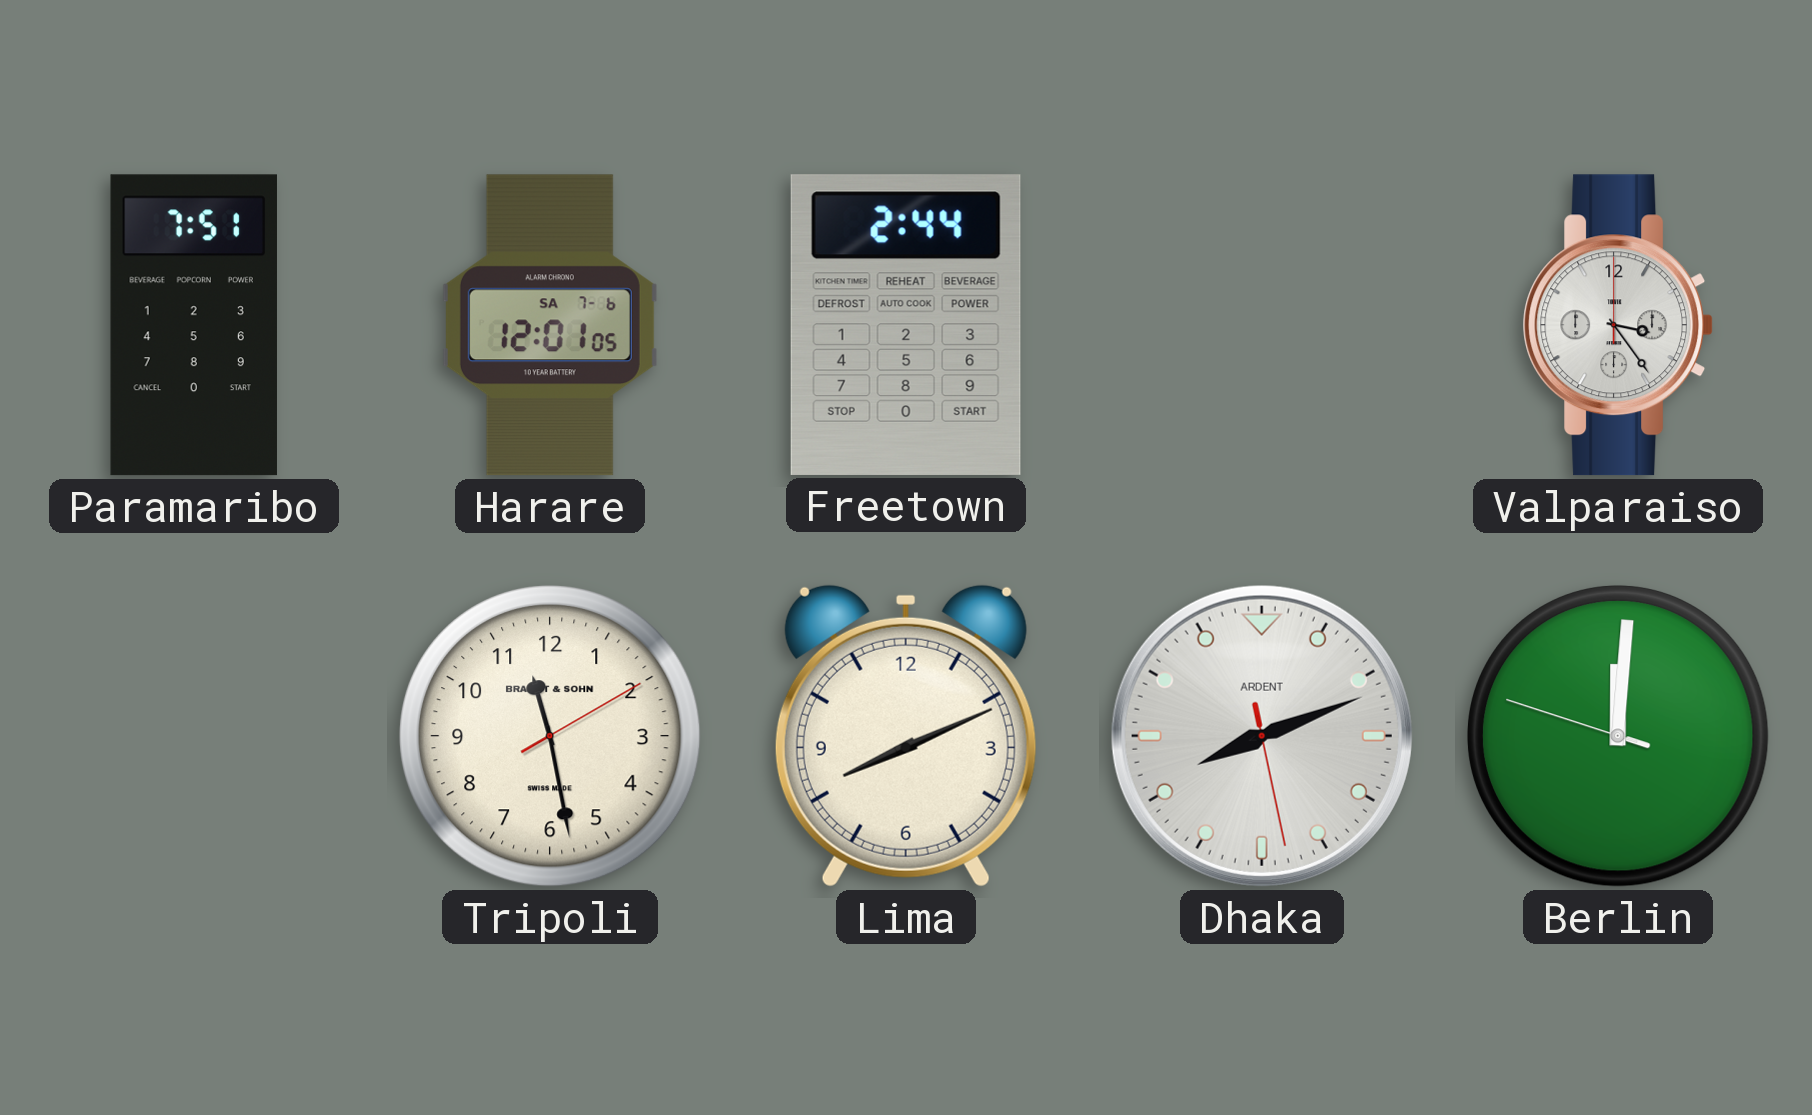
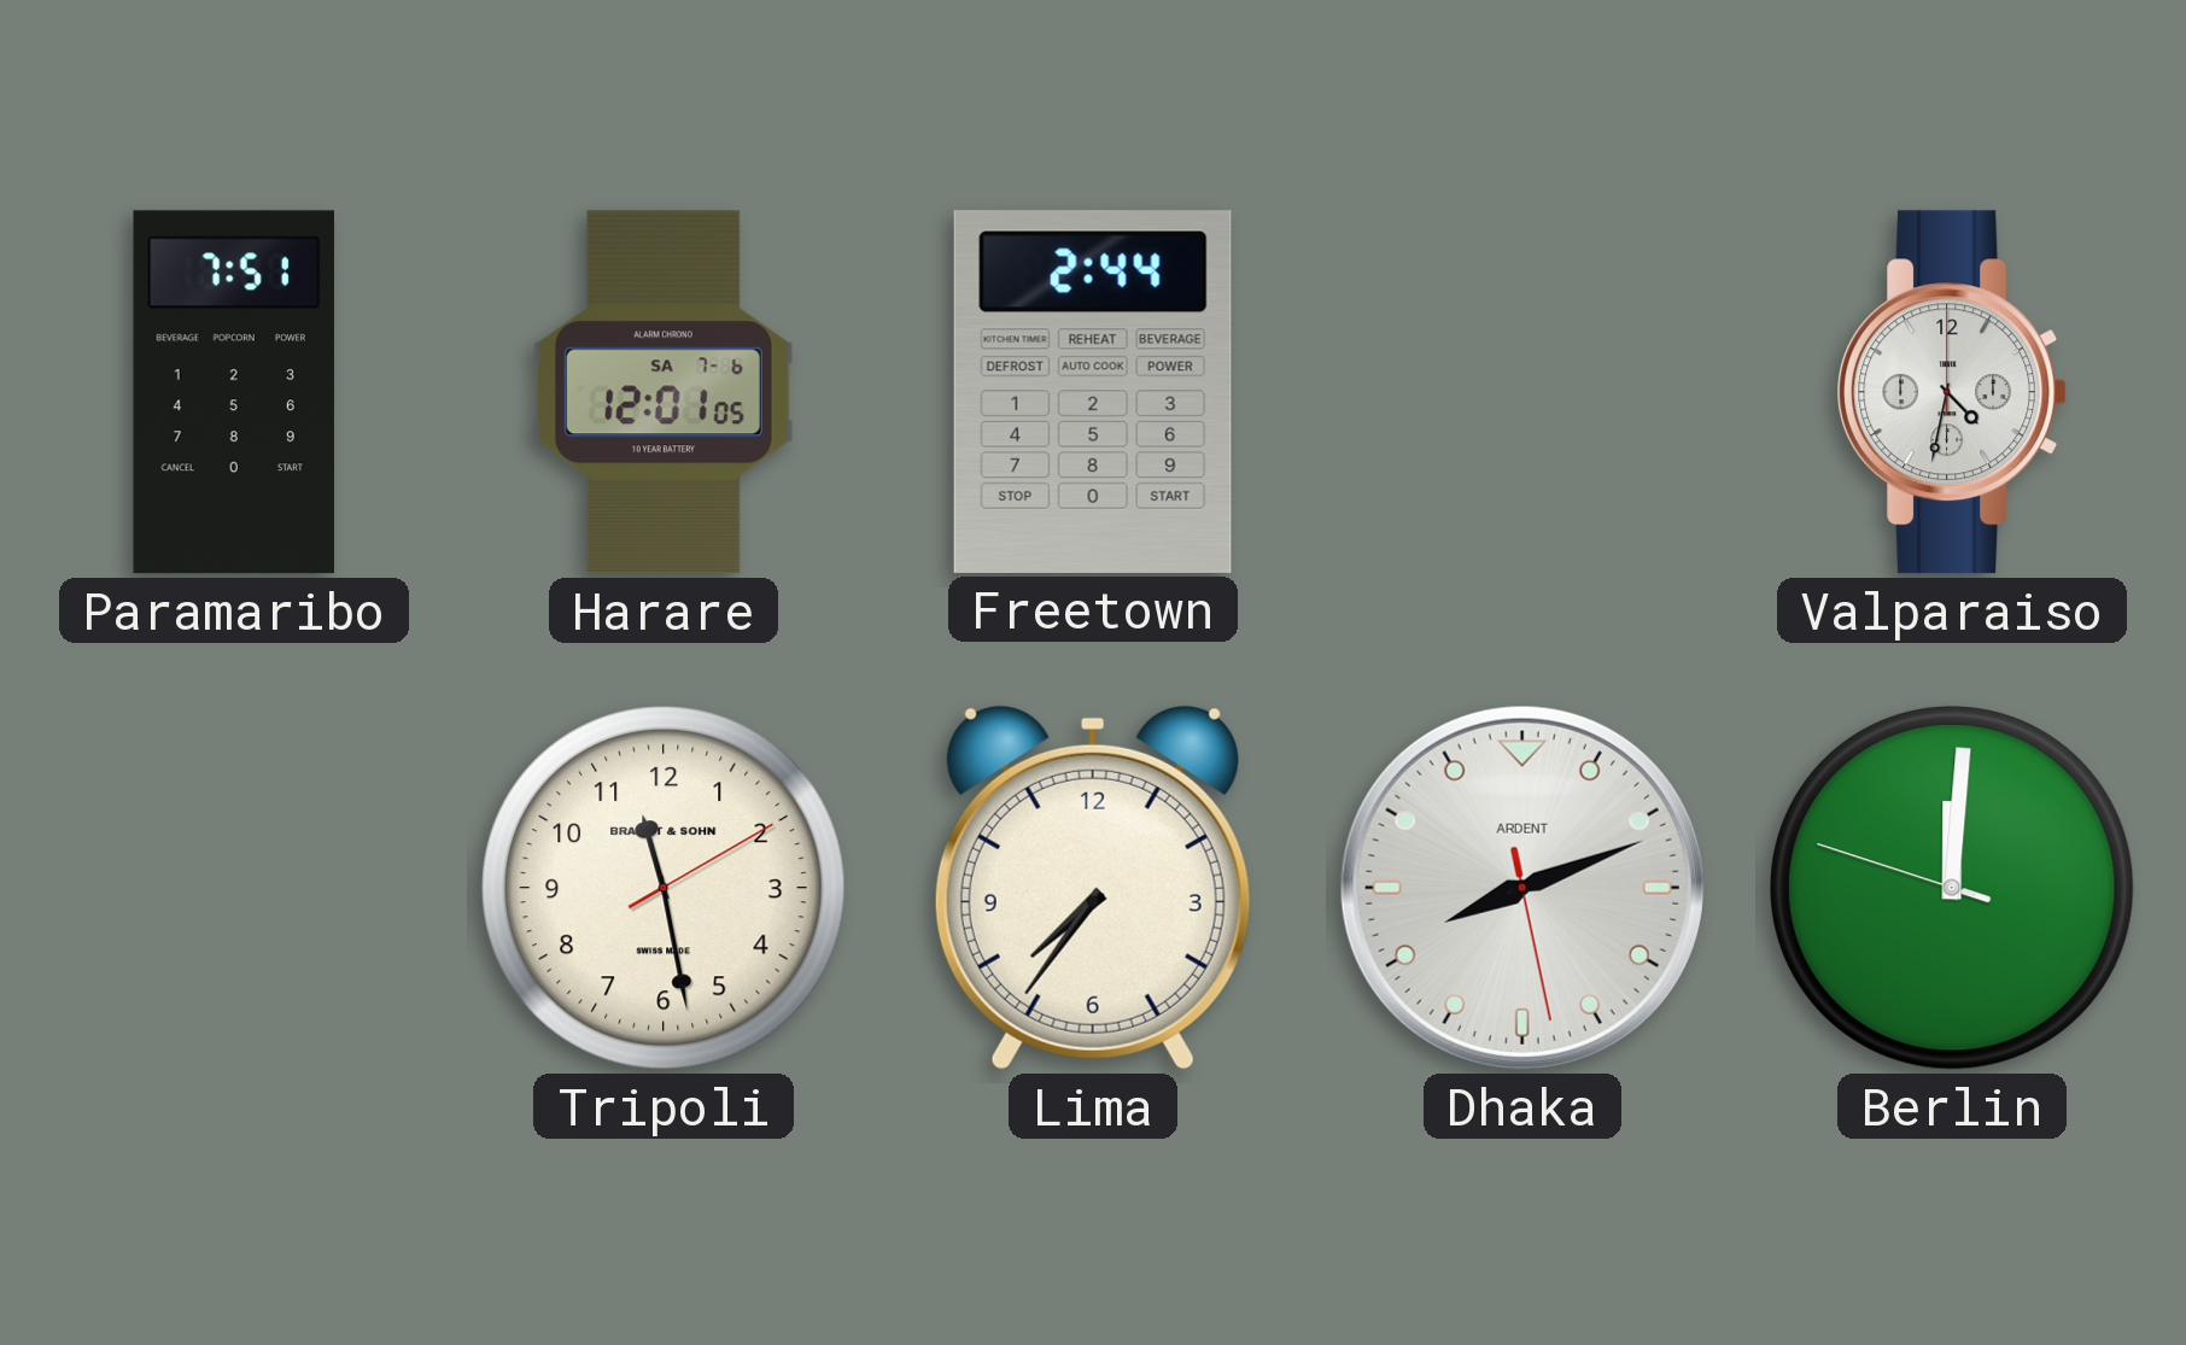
Valparaiso: 3:24 -> 4:32
Lima: 8:11 -> 7:36
